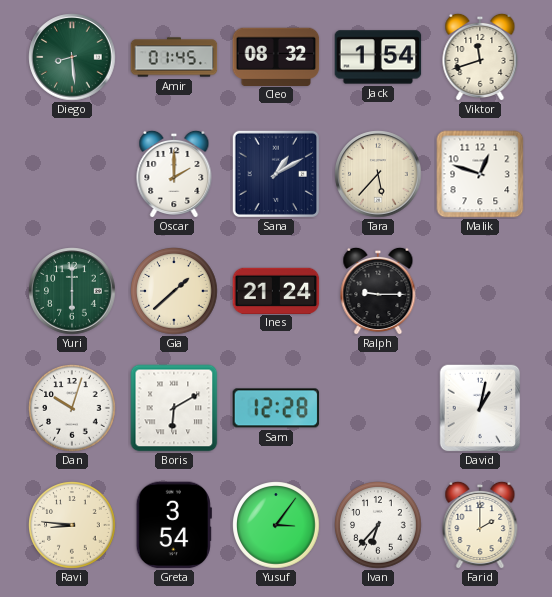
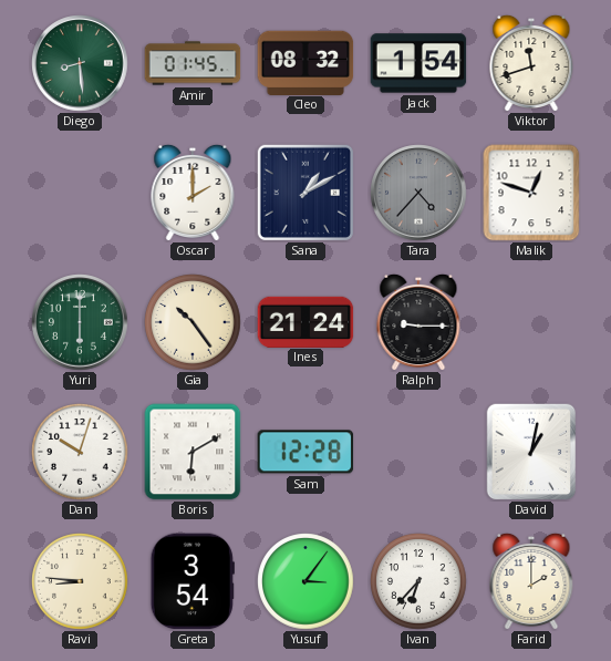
Tara: 5:37 -> 4:37
Tara dial: cream -> grey
Gia: 1:38 -> 10:24
